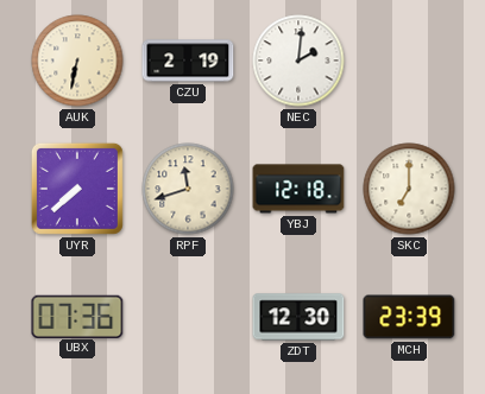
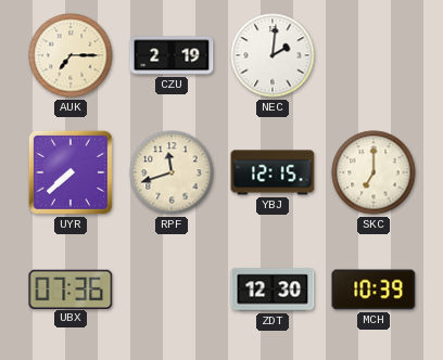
AUK: 6:32 -> 7:15
YBJ: 12:18 -> 12:15
MCH: 23:39 -> 10:39
